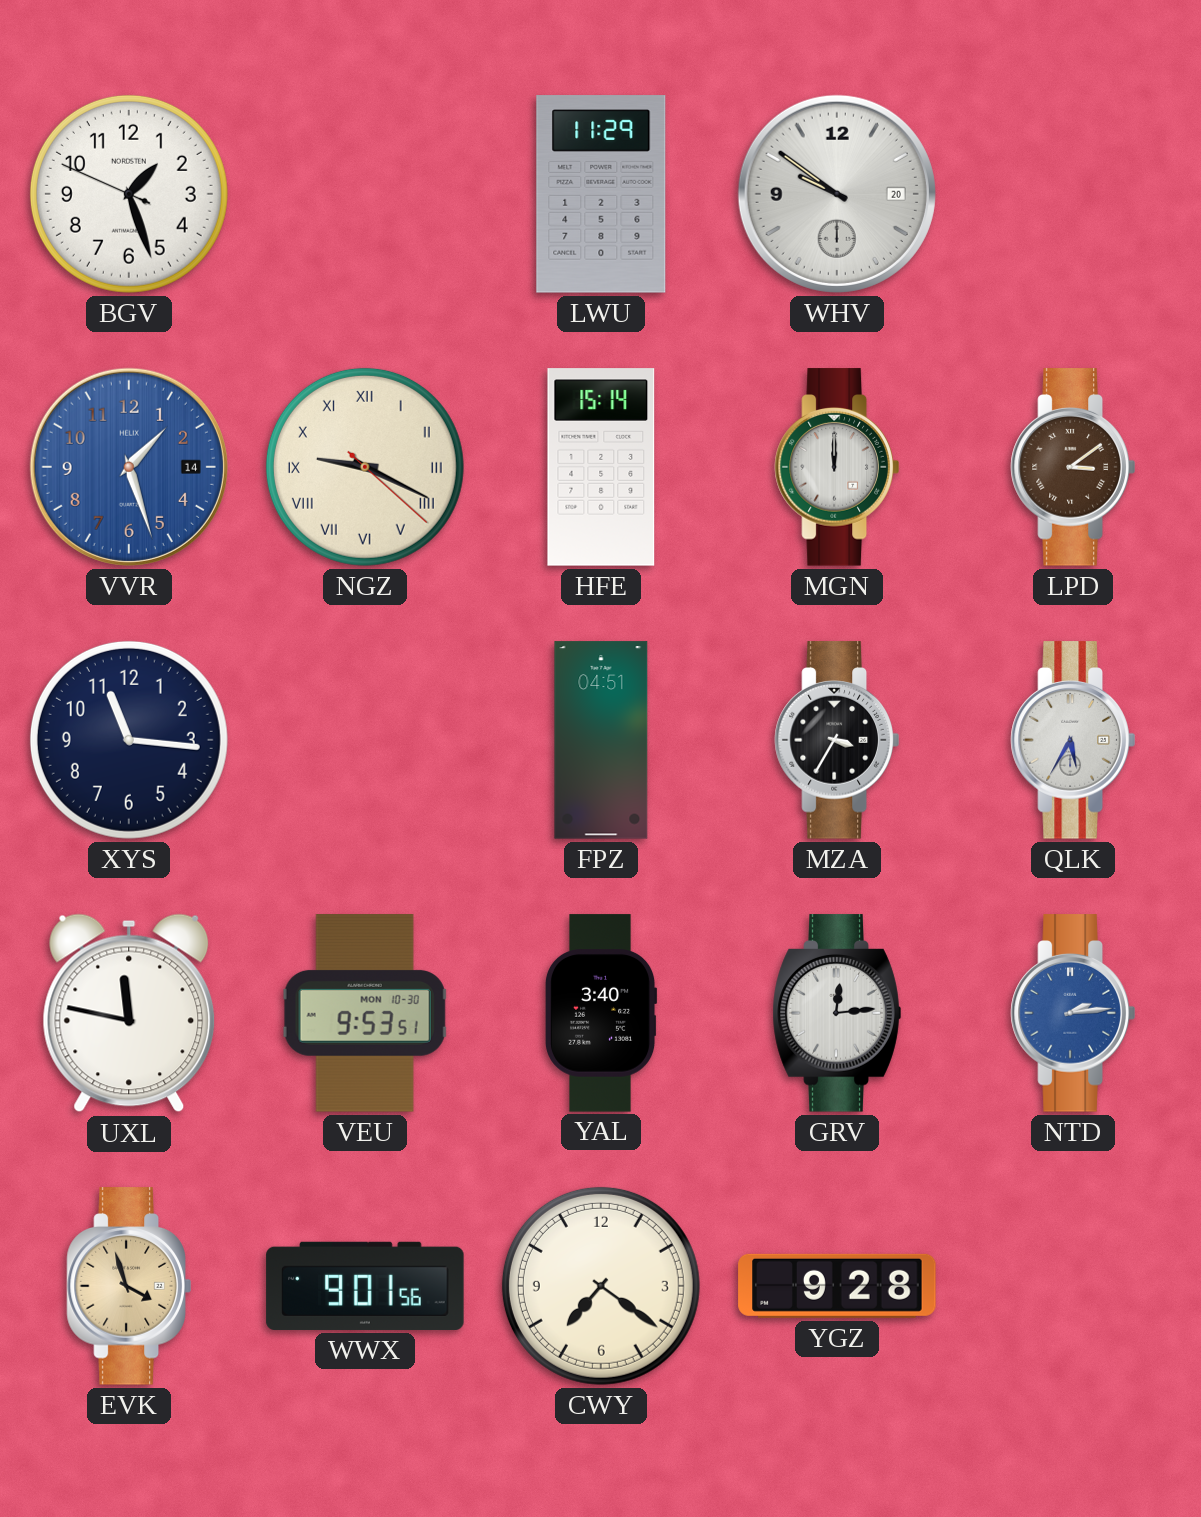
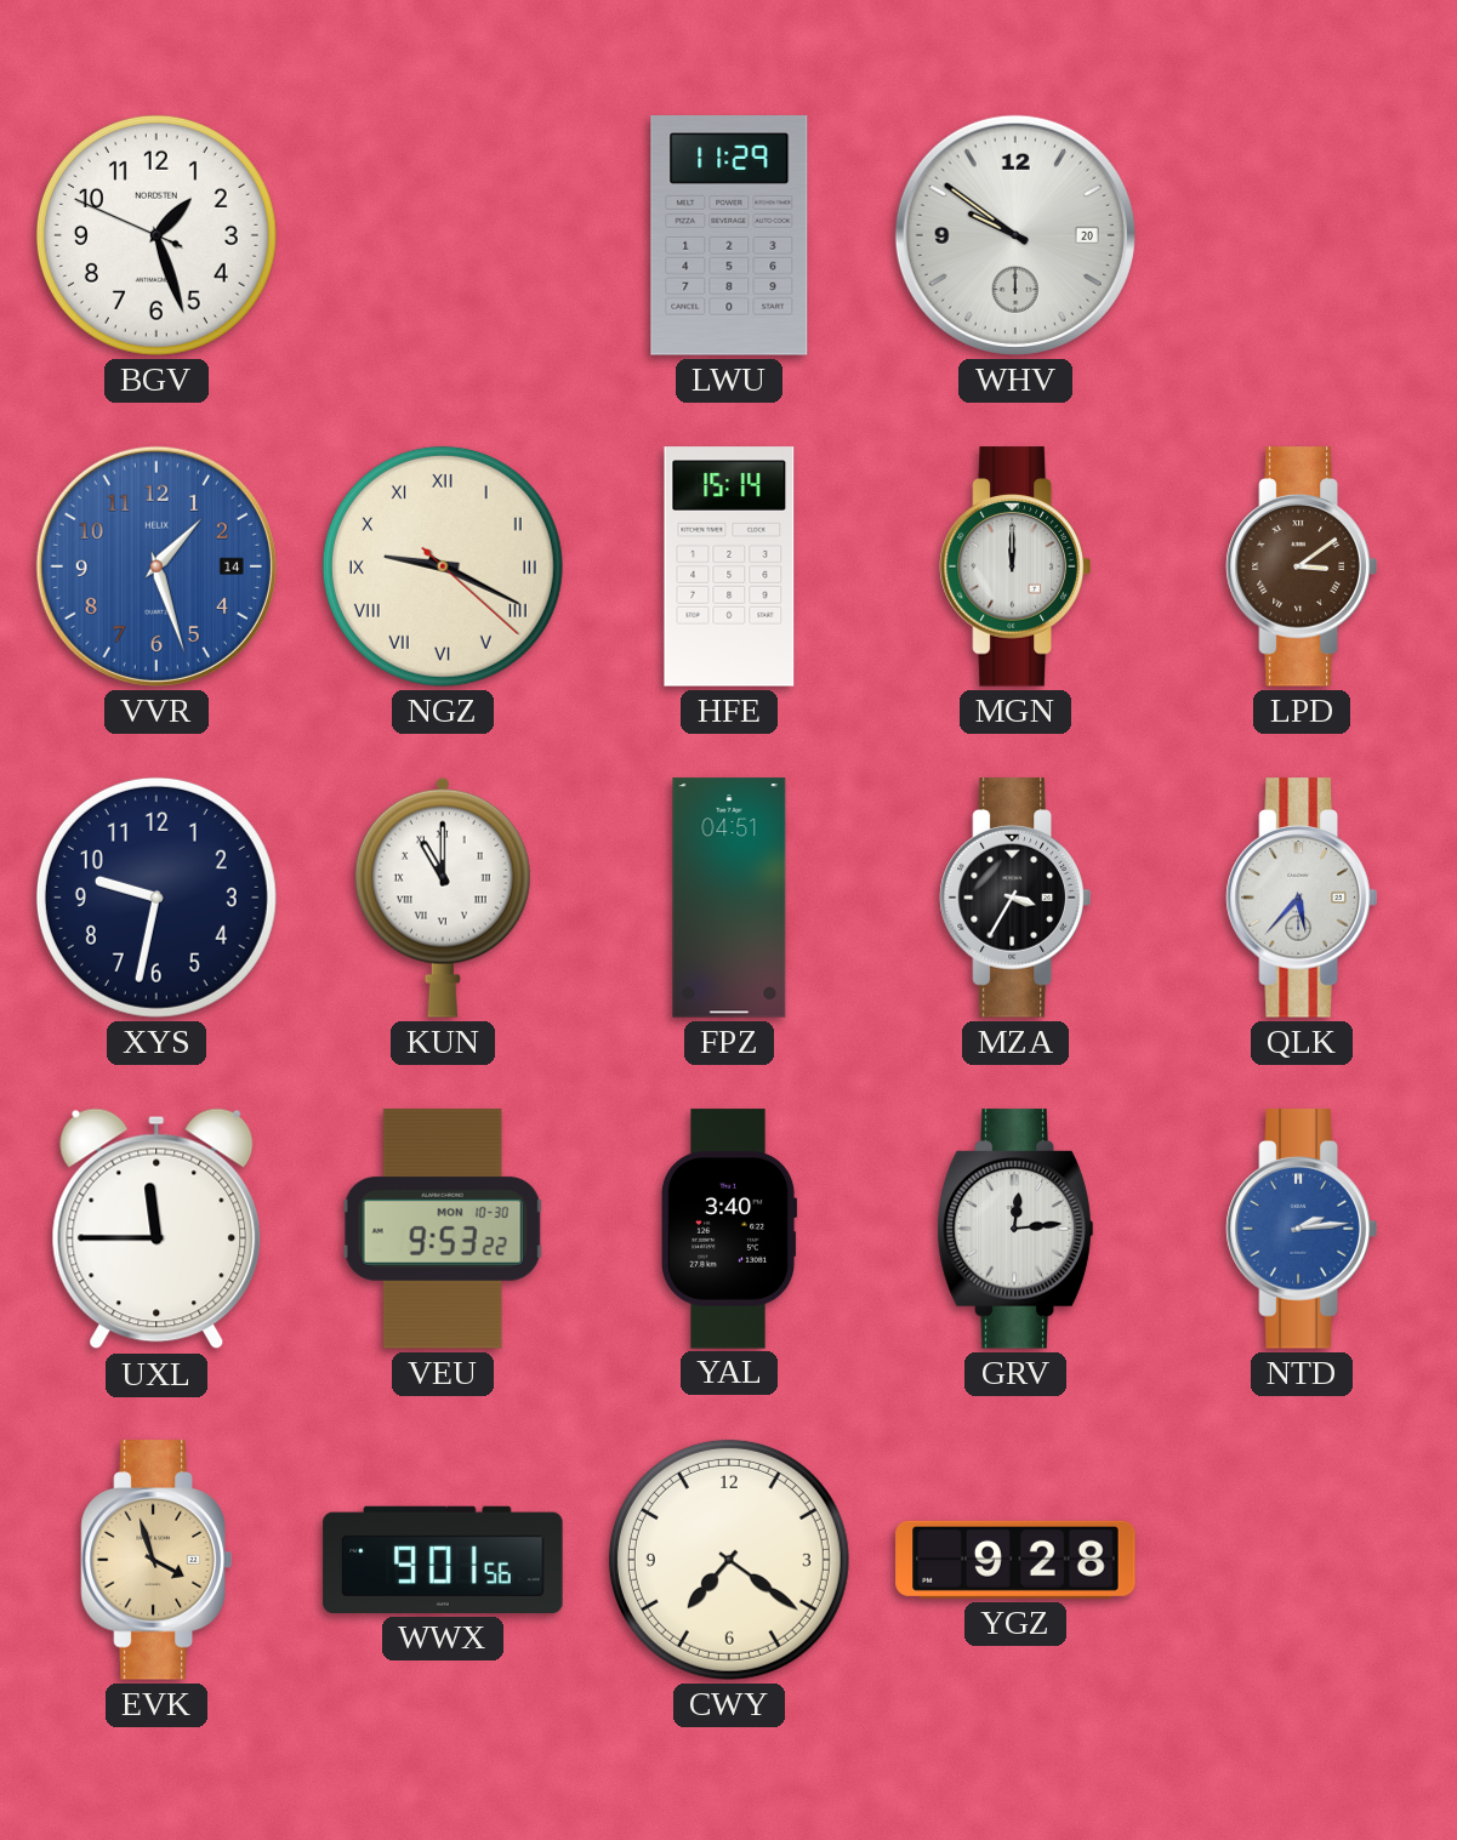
XYS: 11:16 -> 9:32
KUN: none -> 11:00
QLK: 5:35 -> 5:37
UXL: 11:47 -> 11:45
VEU: 9:53:51 -> 9:53:22
